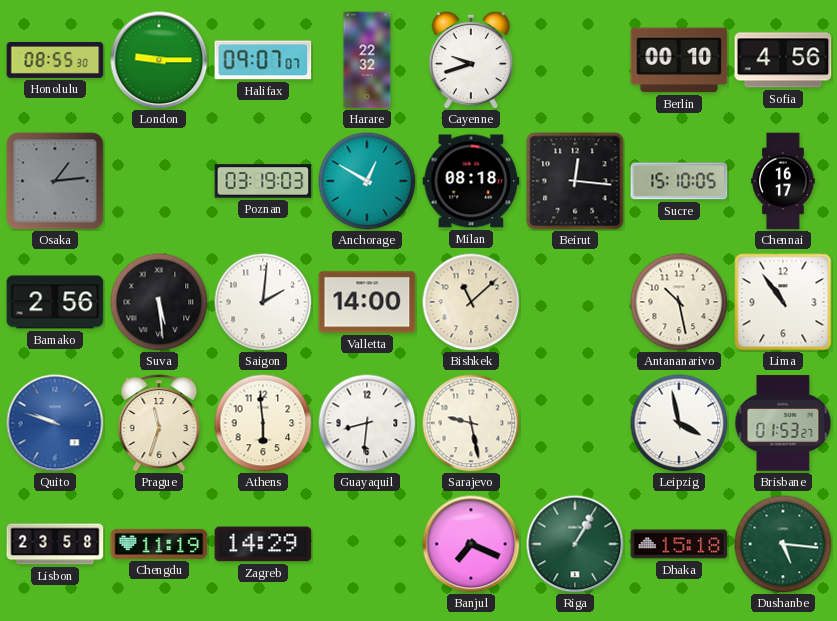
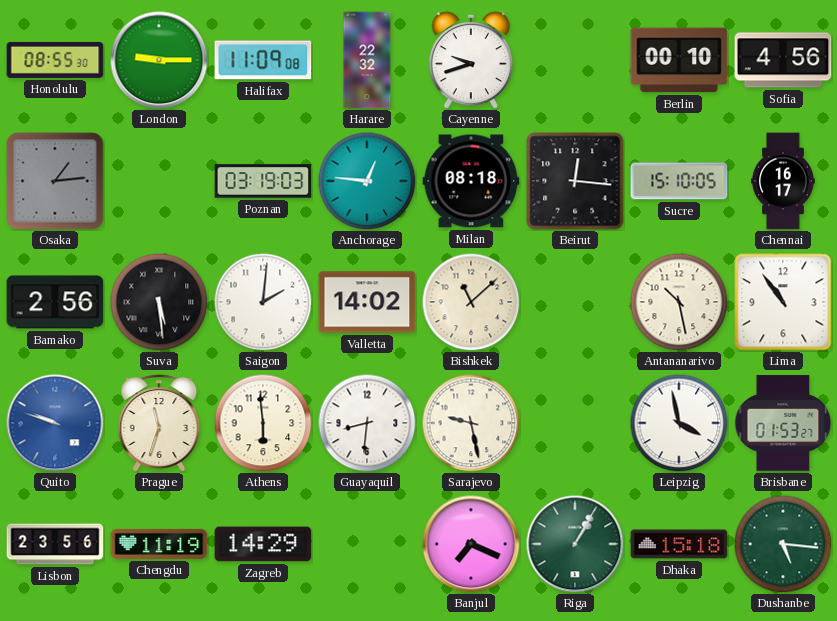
Halifax: 09:07 -> 11:09
Anchorage: 12:50 -> 12:46
Valletta: 14:00 -> 14:02
Lisbon: 23:58 -> 23:56
